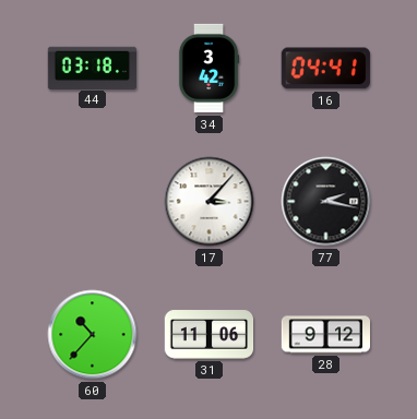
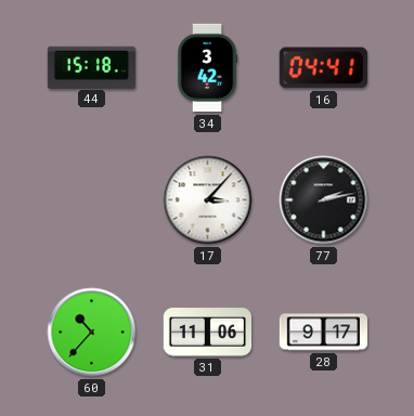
44: 03:18 -> 15:18
77: 2:17 -> 2:13
28: 9:12 -> 9:17
